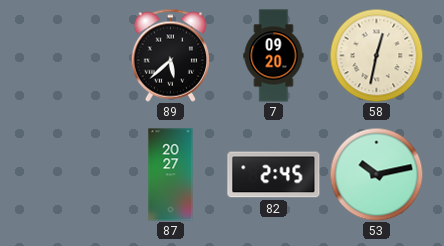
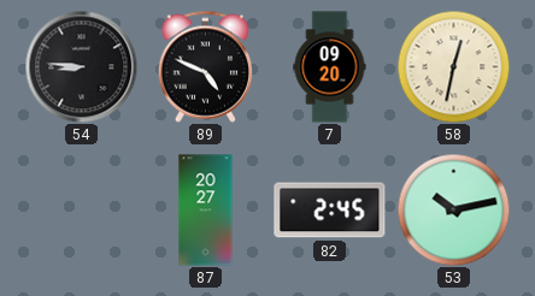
54: none -> 8:46
89: 5:38 -> 4:49
